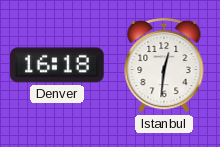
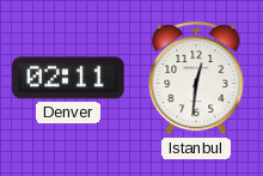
Denver: 16:18 -> 02:11
